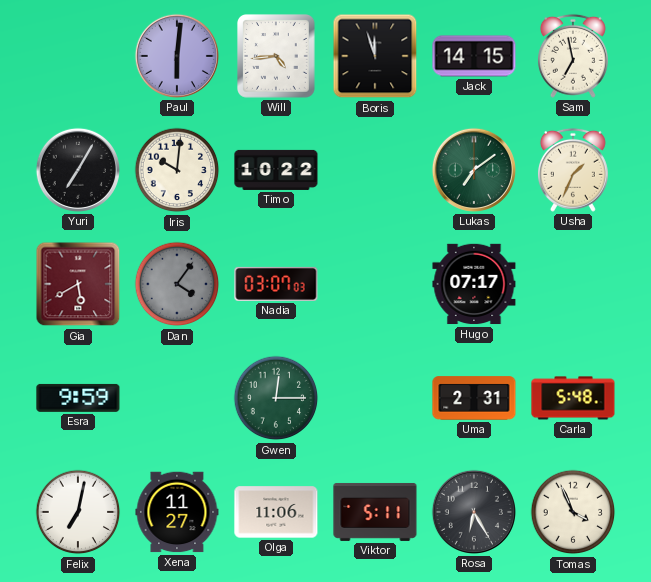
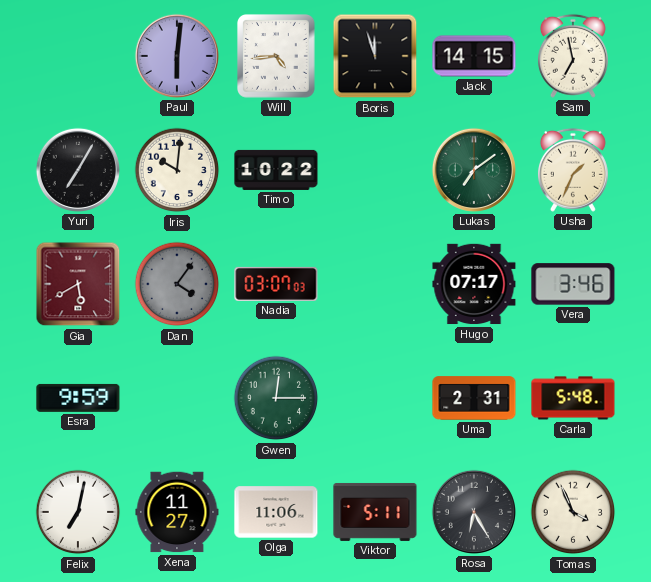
Vera: none -> 3:46
